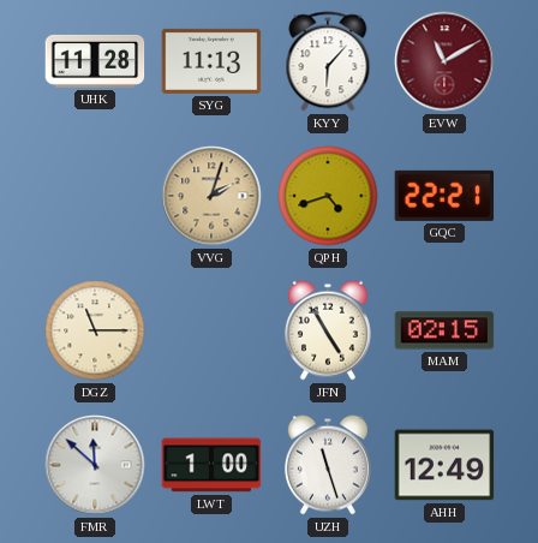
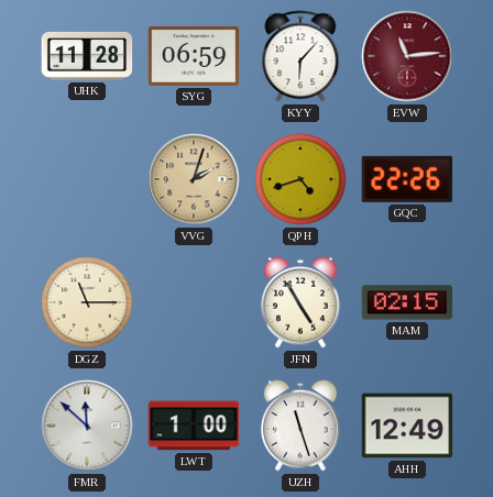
SYG: 11:13 -> 06:59
EVW: 11:10 -> 11:14
GQC: 22:21 -> 22:26
